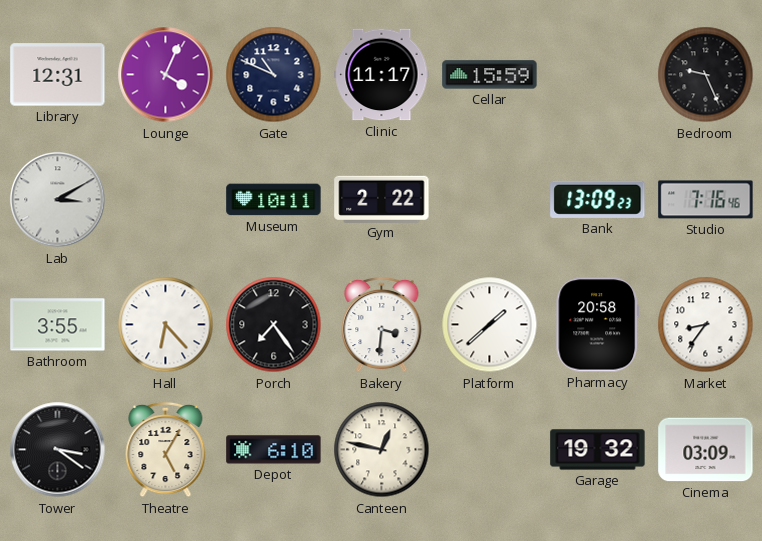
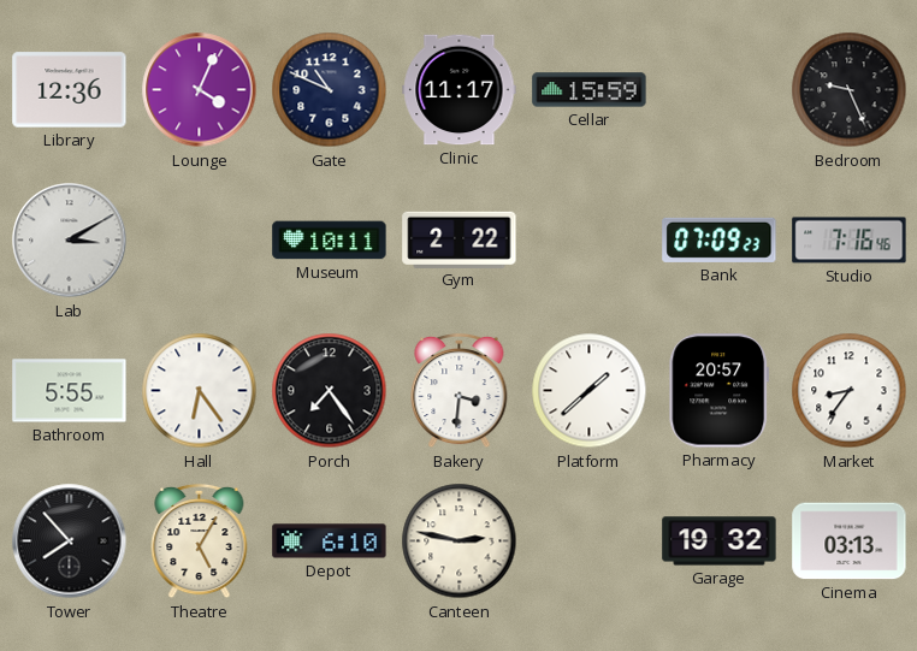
Library: 12:31 -> 12:36
Bank: 13:09 -> 07:09
Bathroom: 3:55 -> 5:55
Hall: 6:23 -> 6:24
Pharmacy: 20:58 -> 20:57
Tower: 3:21 -> 7:53
Canteen: 12:47 -> 2:47
Cinema: 03:09 -> 03:13
